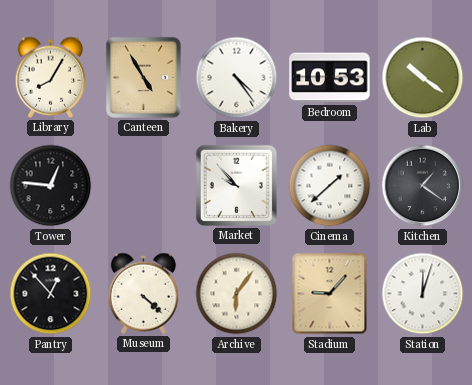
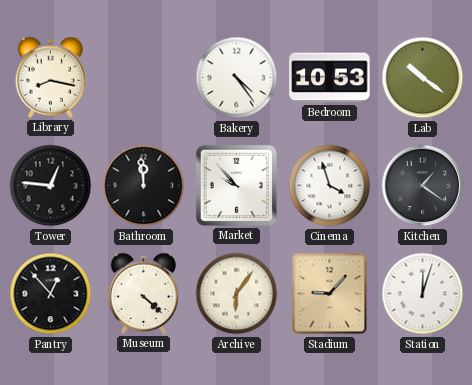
Library: 8:05 -> 8:17
Canteen: 4:55 -> none
Bathroom: none -> 11:59
Cinema: 1:38 -> 3:57
